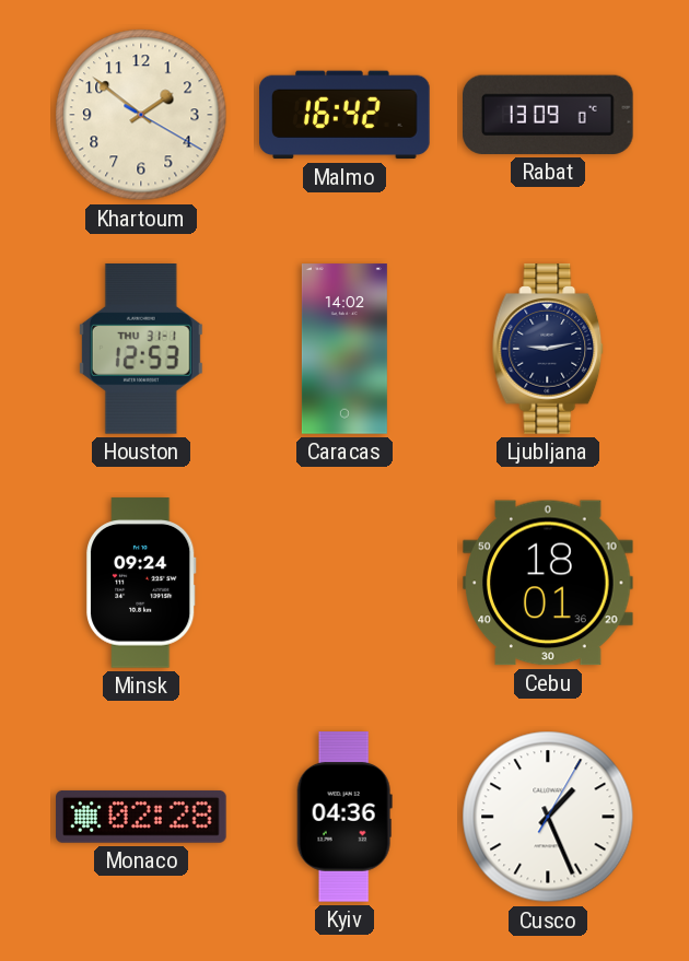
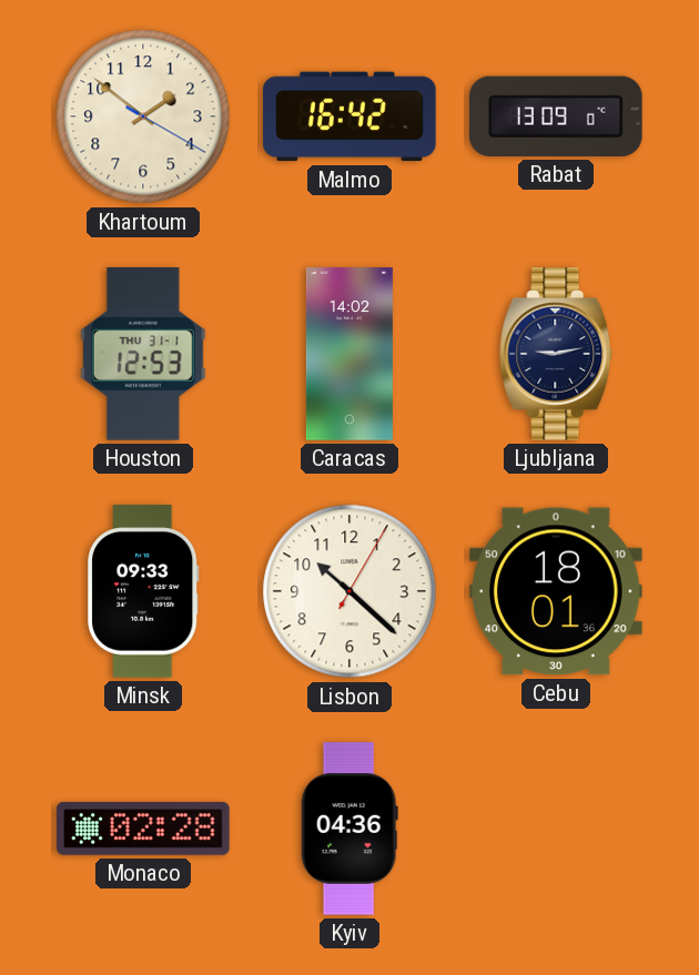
Minsk: 09:24 -> 09:33
Lisbon: none -> 10:22
Cusco: 1:26 -> none
